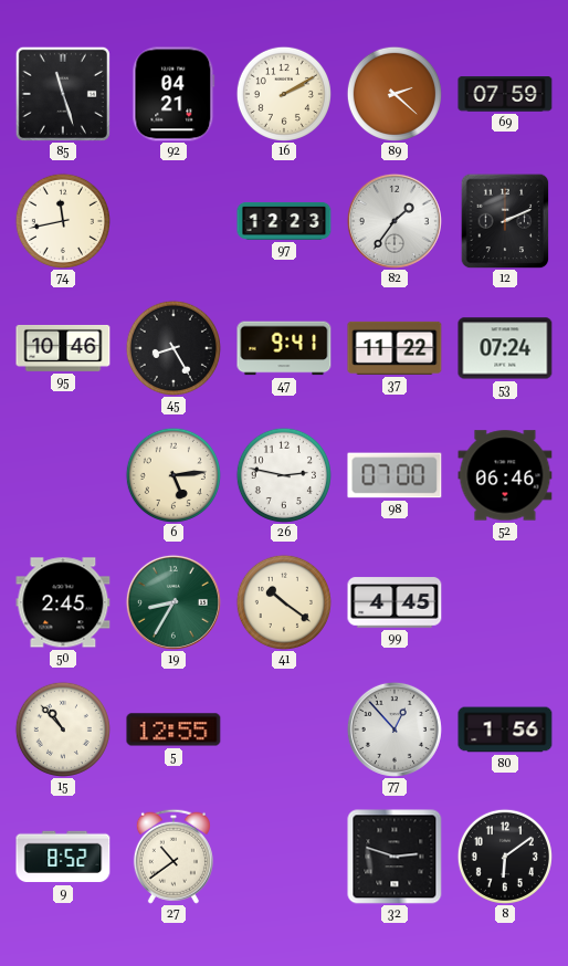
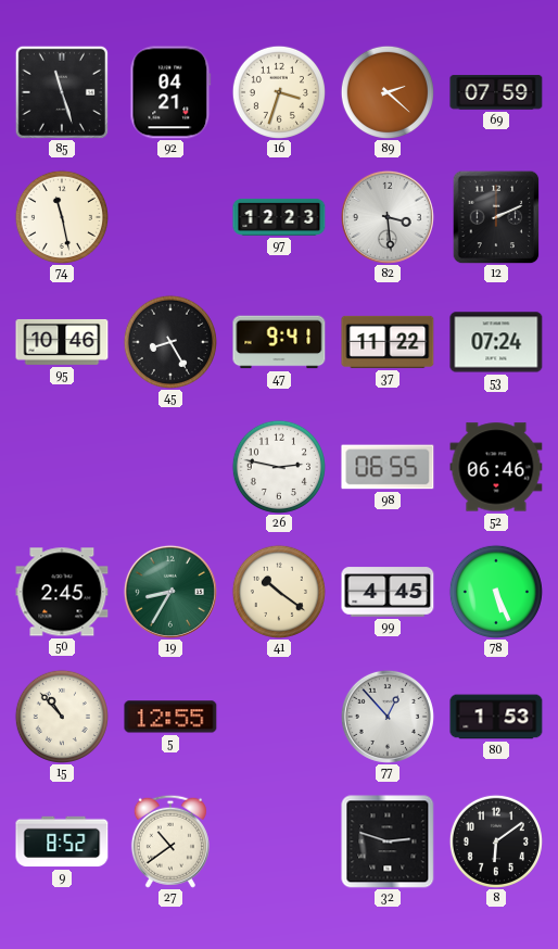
16: 2:10 -> 3:33
74: 11:43 -> 11:28
82: 1:36 -> 3:29
6: 5:14 -> none
98: 07:00 -> 06:55
78: none -> 5:26
80: 1:56 -> 1:53
